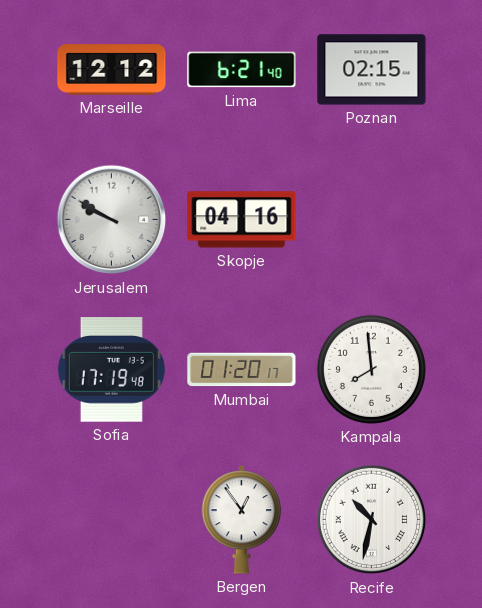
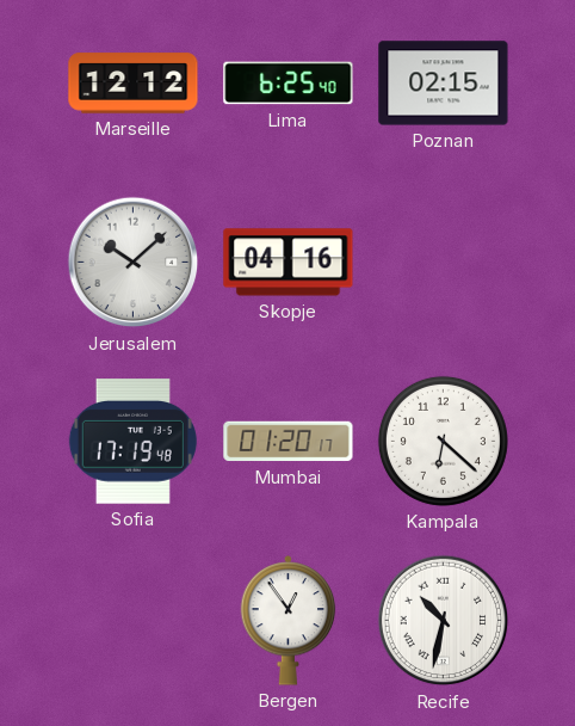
Lima: 6:21 -> 6:25
Jerusalem: 9:50 -> 10:08
Kampala: 7:59 -> 6:22
